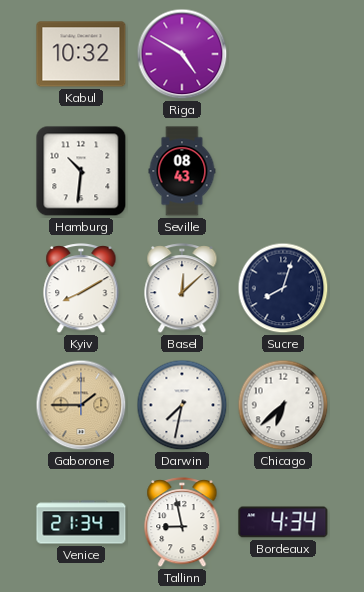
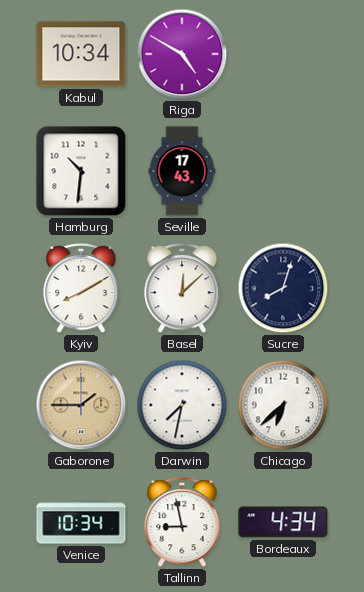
Kabul: 10:32 -> 10:34
Seville: 08:43 -> 17:43
Venice: 21:34 -> 10:34
